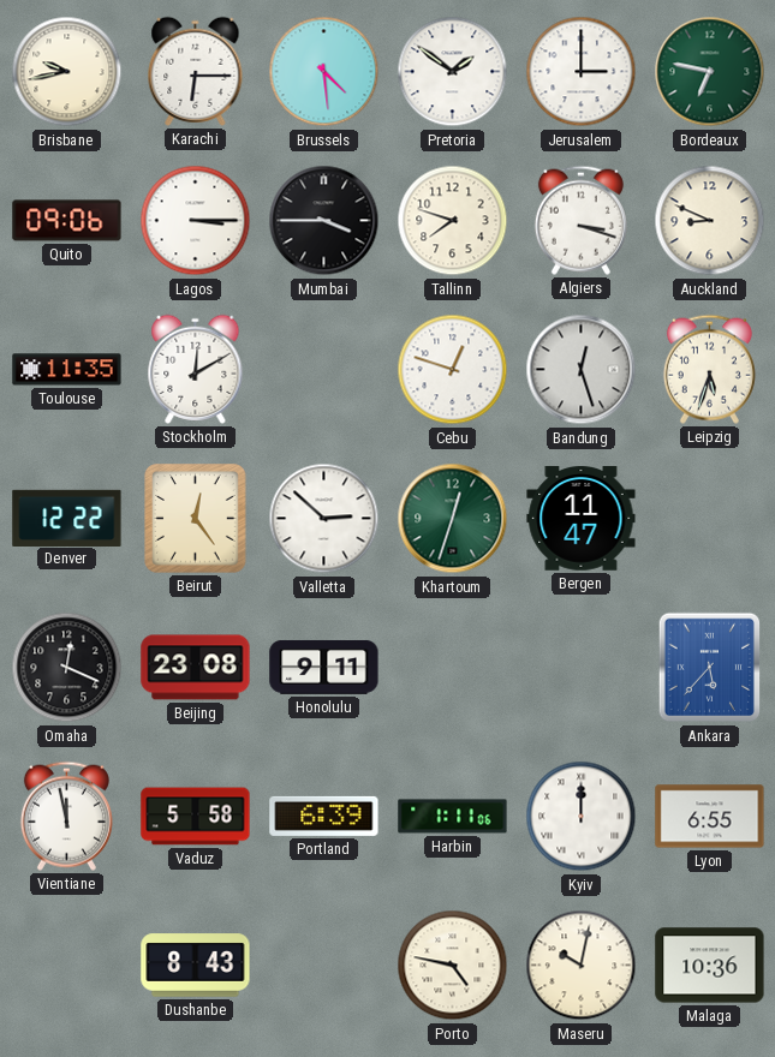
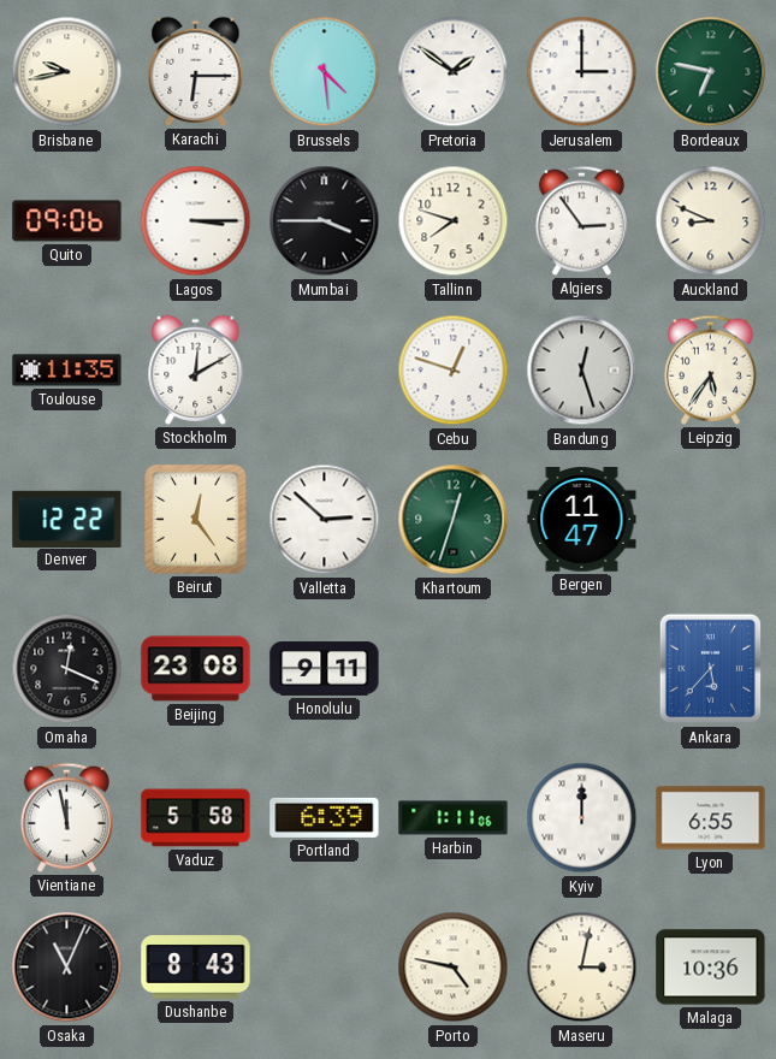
Algiers: 3:18 -> 2:54
Leipzig: 5:33 -> 5:36
Osaka: none -> 11:04
Maseru: 10:02 -> 3:02
